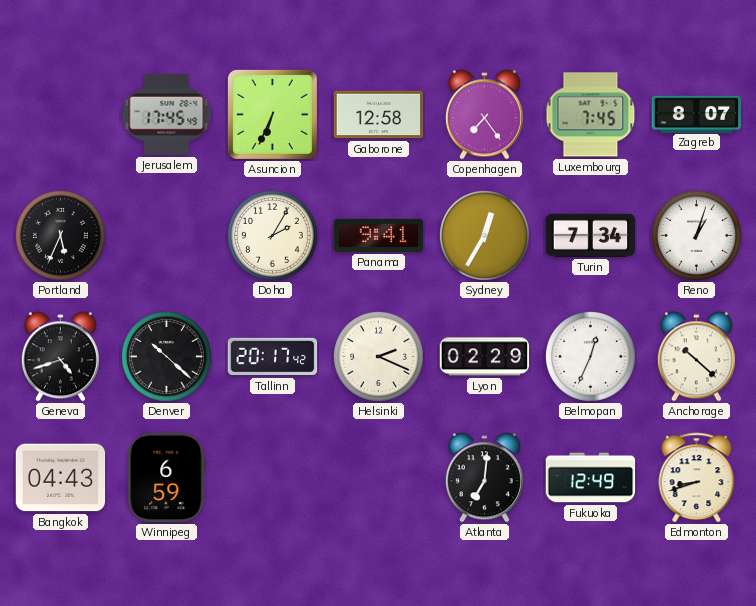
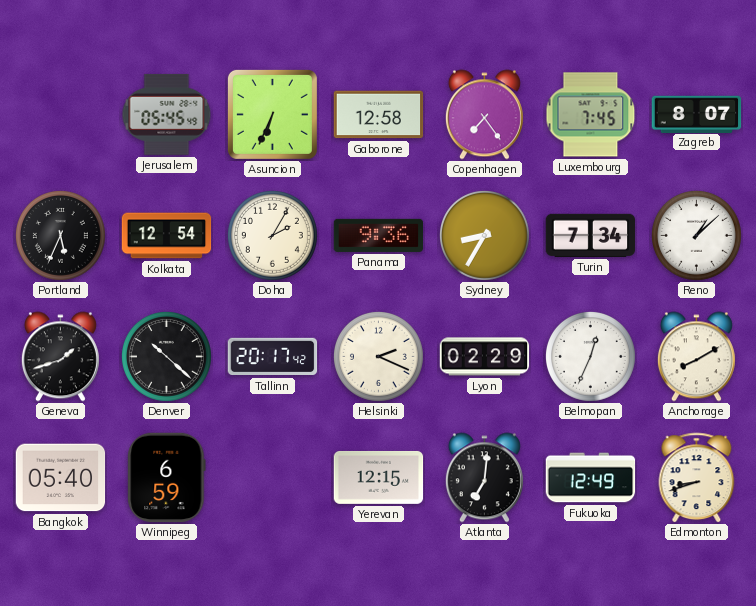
Jerusalem: 17:45 -> 05:45
Kolkata: none -> 12:54
Panama: 9:41 -> 9:36
Sydney: 12:35 -> 8:35
Reno: 1:03 -> 1:08
Geneva: 4:42 -> 1:42
Anchorage: 10:22 -> 8:10
Bangkok: 04:43 -> 05:40
Yerevan: none -> 12:15
